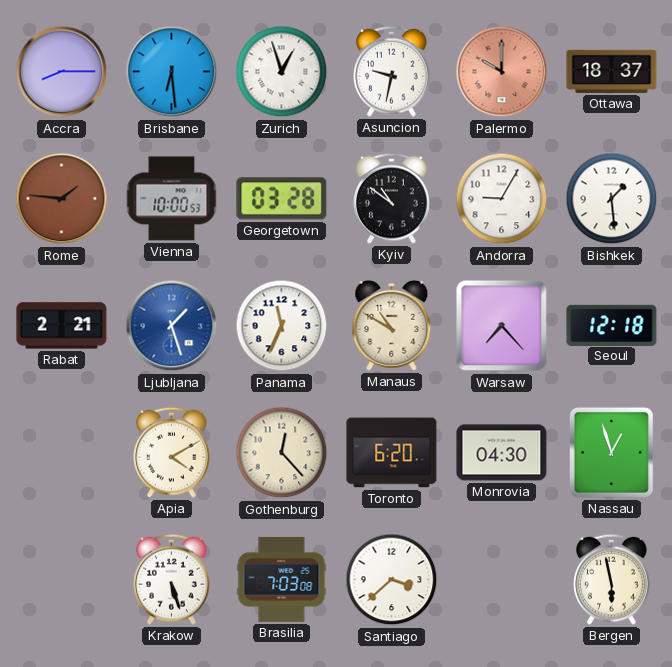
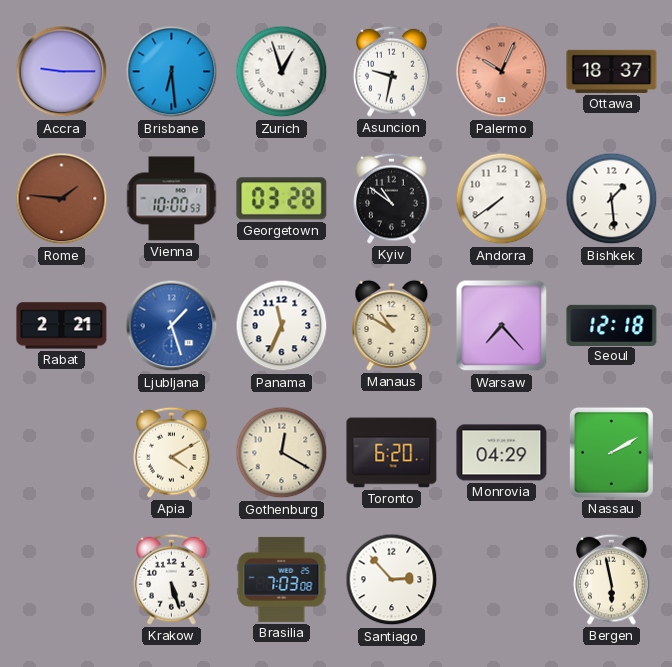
Accra: 8:15 -> 9:15
Palermo: 10:00 -> 10:04
Andorra: 9:05 -> 7:39
Gothenburg: 12:23 -> 12:20
Monrovia: 04:30 -> 04:29
Nassau: 12:57 -> 2:10
Santiago: 3:38 -> 2:53
